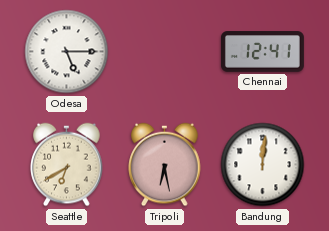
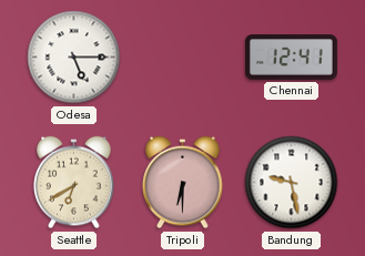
Tripoli: 6:28 -> 6:30
Bandung: 12:01 -> 9:28
